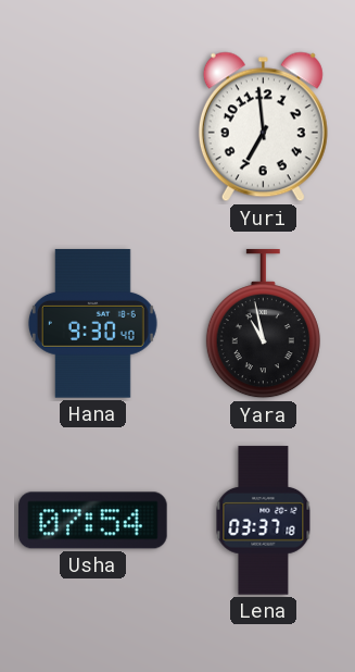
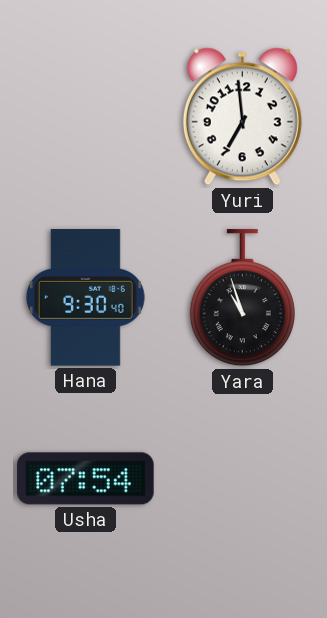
Yara: 10:58 -> 10:57
Lena: 03:37 -> none
